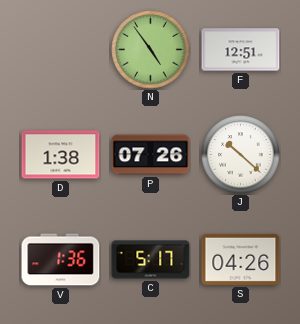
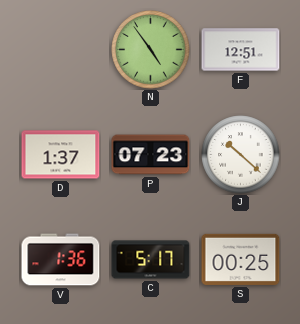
D: 1:38 -> 1:37
P: 07:26 -> 07:23
S: 04:26 -> 00:25
